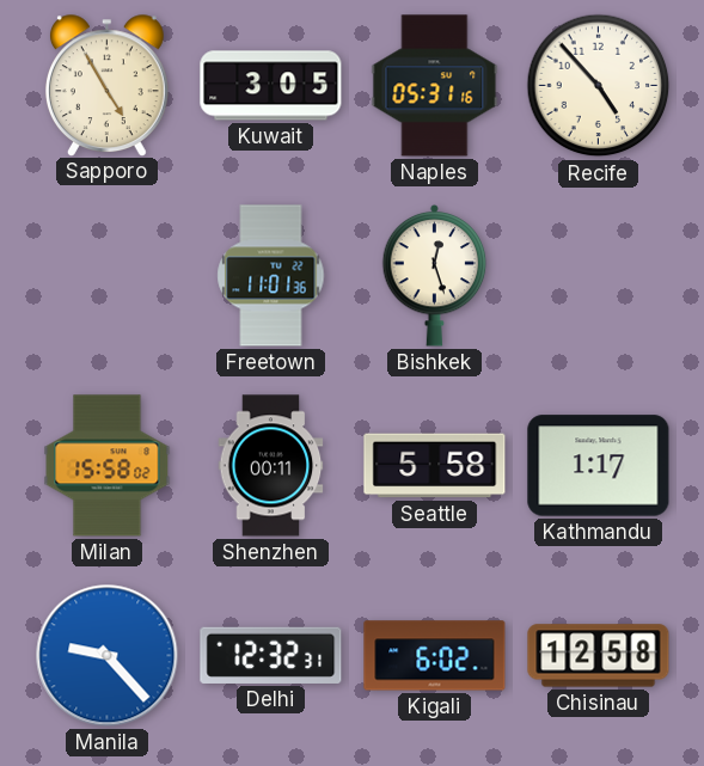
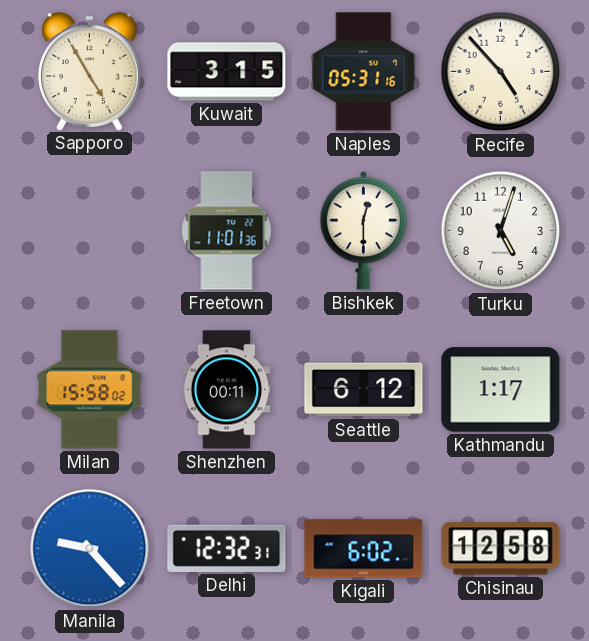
Kuwait: 3:05 -> 3:15
Bishkek: 12:27 -> 12:30
Turku: none -> 5:03
Seattle: 5:58 -> 6:12
